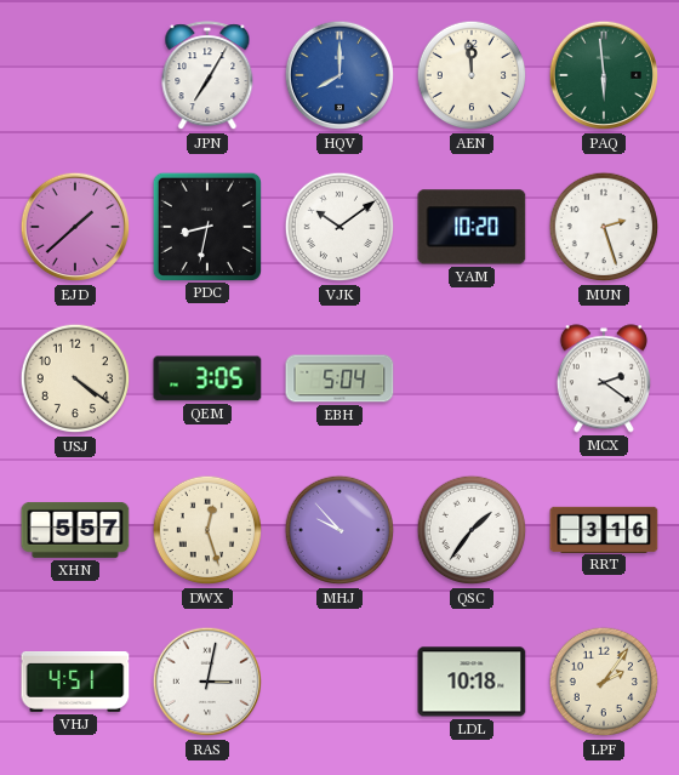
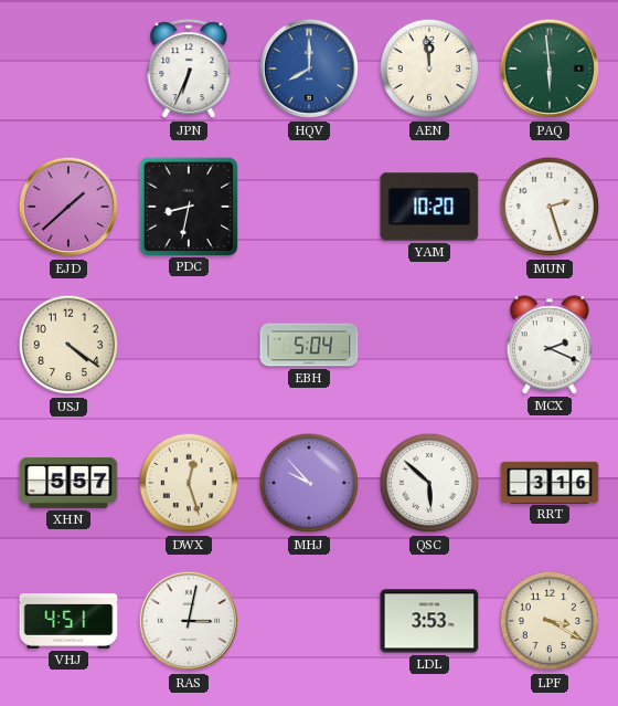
JPN: 7:05 -> 6:34
VJK: 10:09 -> none
QEM: 3:05 -> none
MCX: 2:21 -> 2:19
QSC: 1:36 -> 5:52
LDL: 10:18 -> 3:53
LPF: 2:06 -> 3:20
